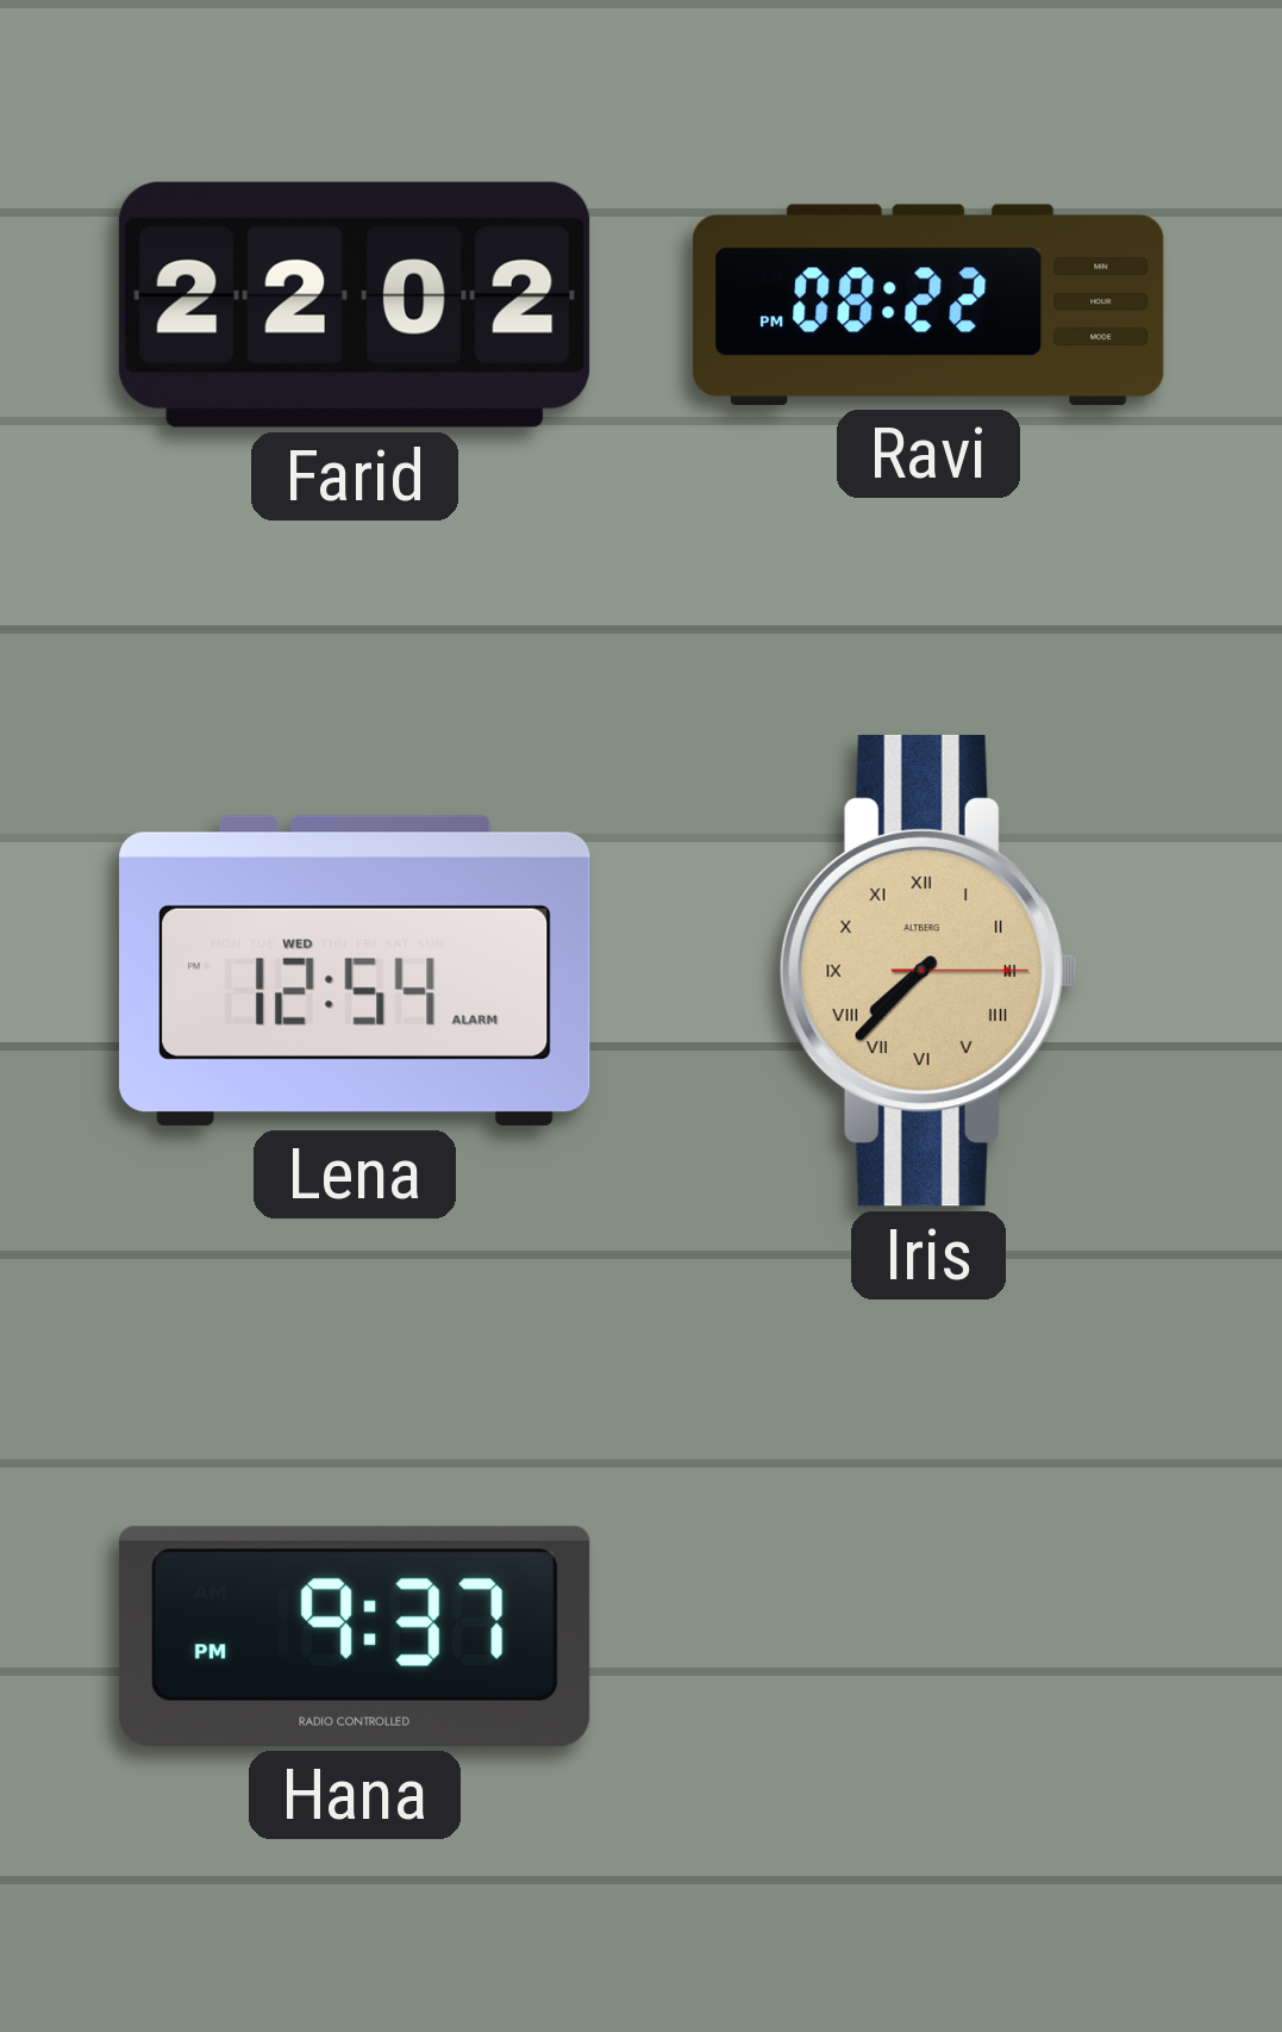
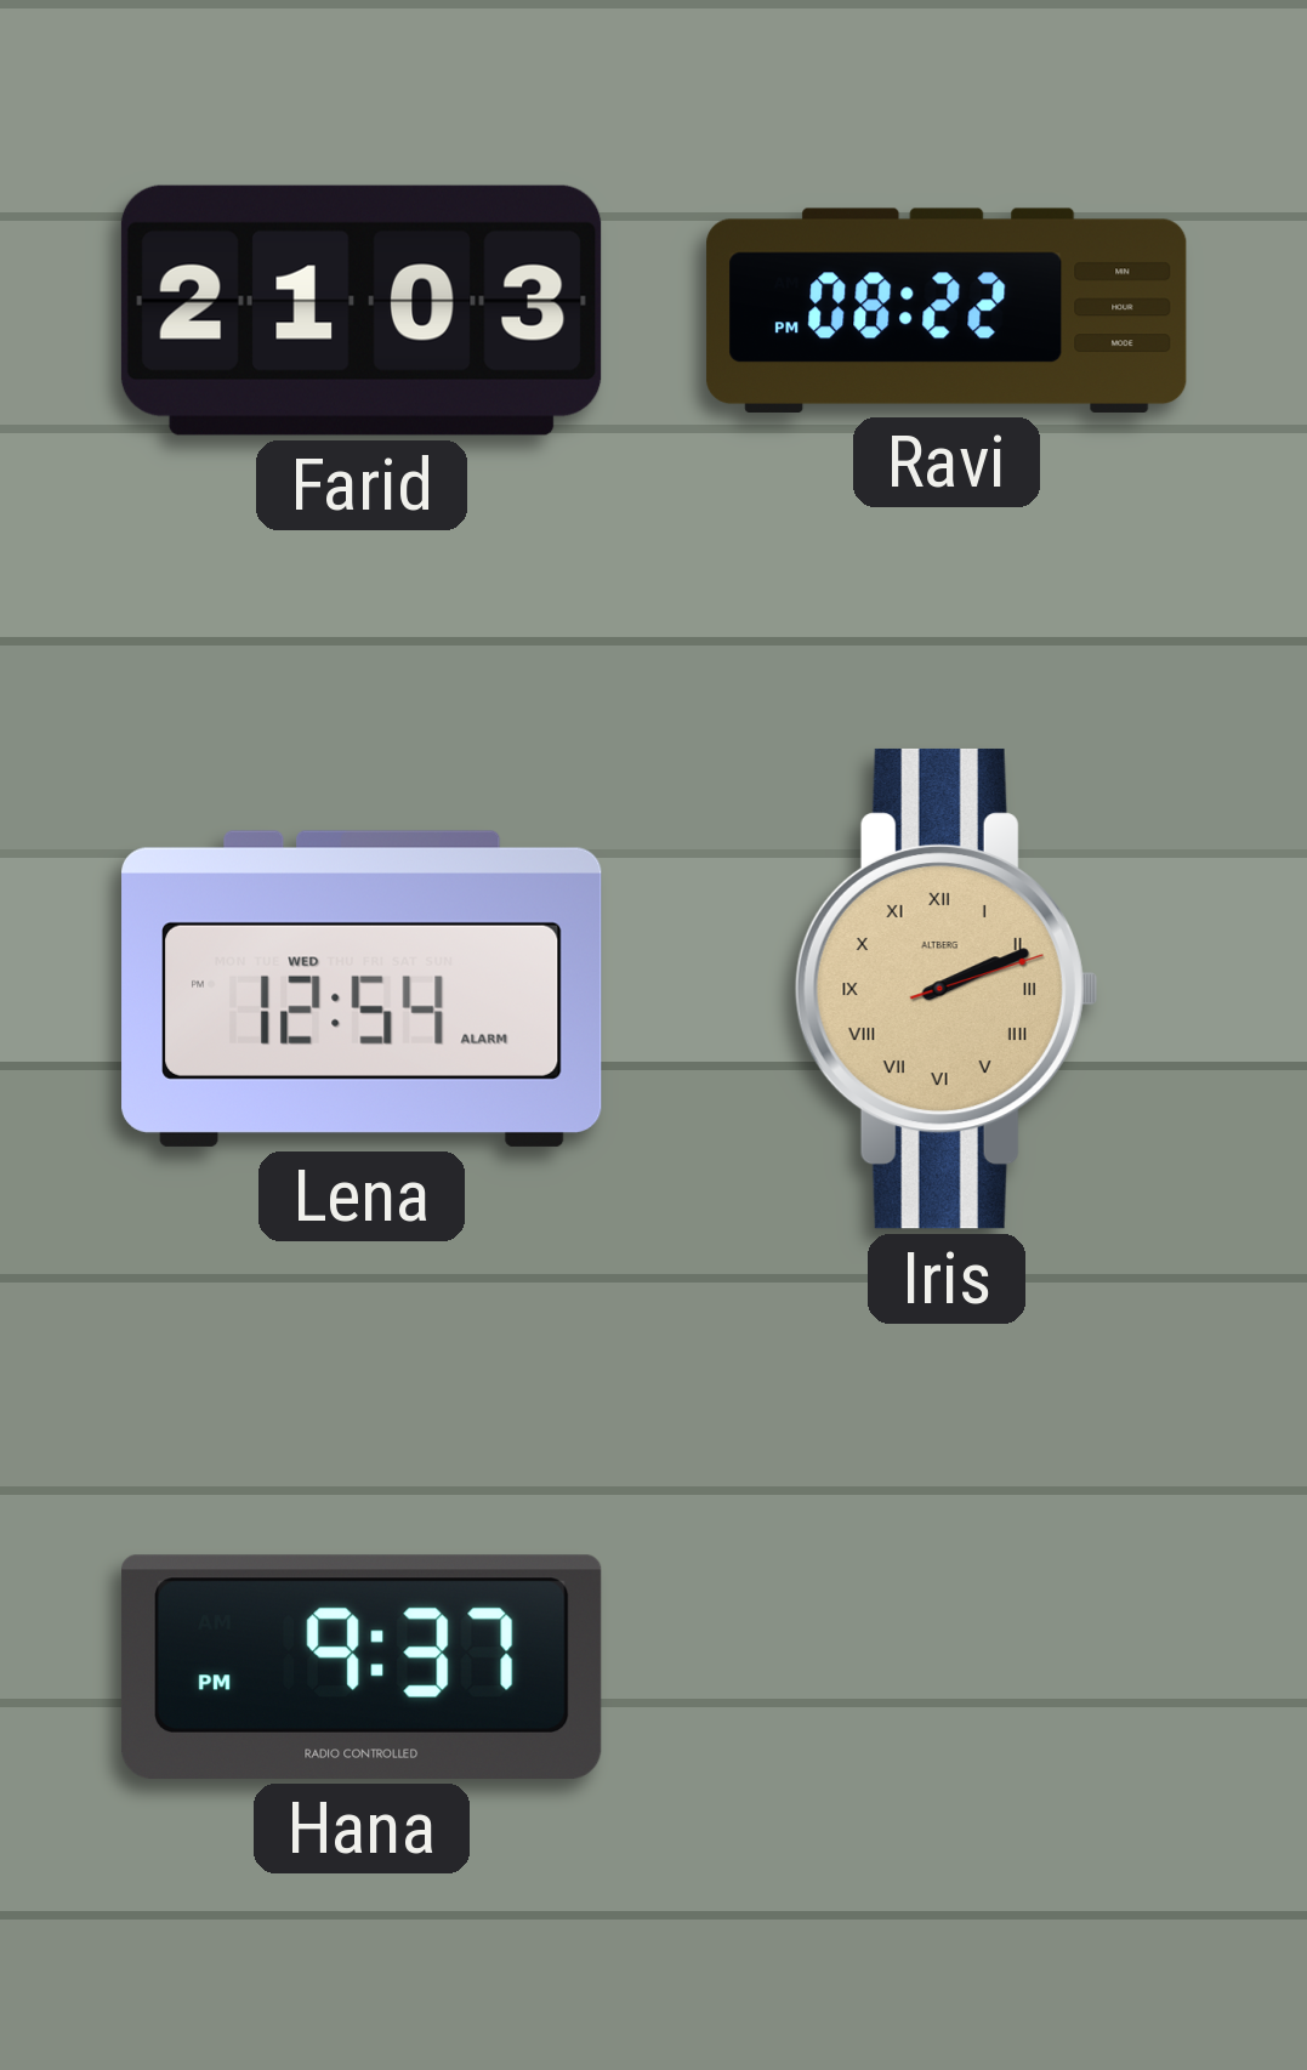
Farid: 22:02 -> 21:03
Iris: 7:37 -> 2:11
